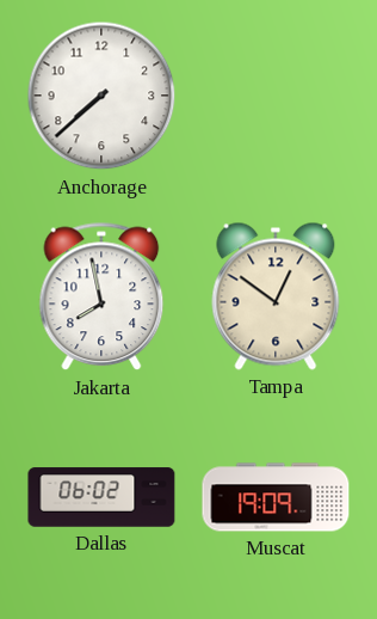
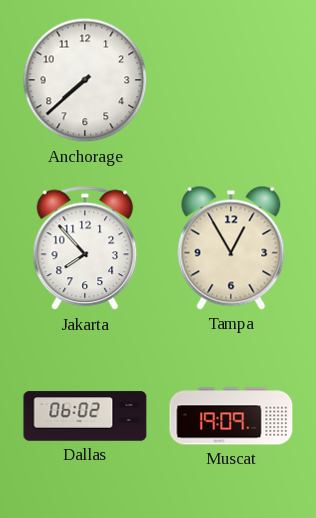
Jakarta: 7:58 -> 7:53
Tampa: 12:51 -> 12:55
